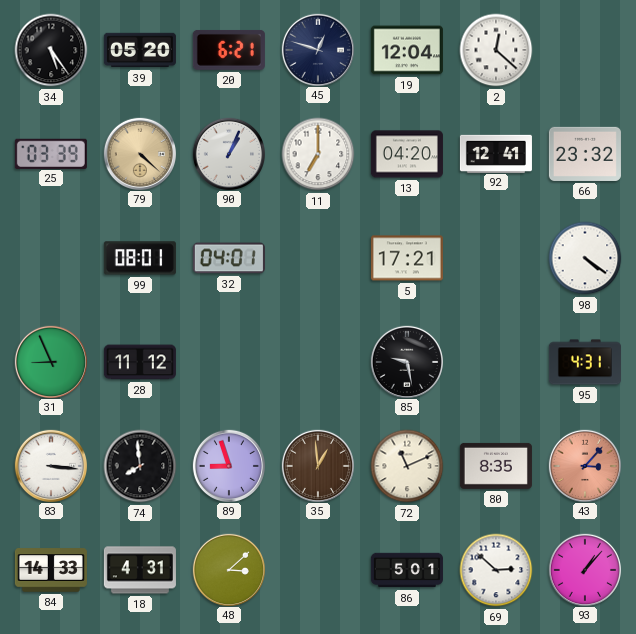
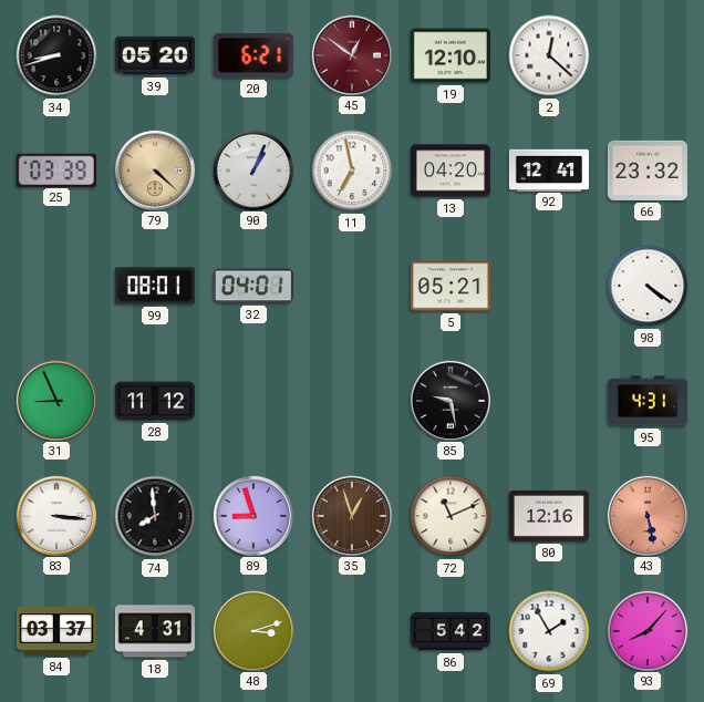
34: 5:24 -> 8:42
45: 12:48 -> 12:51
45 dial: navy -> burgundy
19: 12:04 -> 12:10
11: 7:00 -> 6:58
5: 17:21 -> 05:21
35: 12:59 -> 12:57
80: 8:35 -> 12:16
43: 3:07 -> 5:28
84: 14:33 -> 03:37
48: 3:08 -> 3:12
86: 5:01 -> 5:42
69: 2:52 -> 1:55
93: 1:07 -> 8:07
